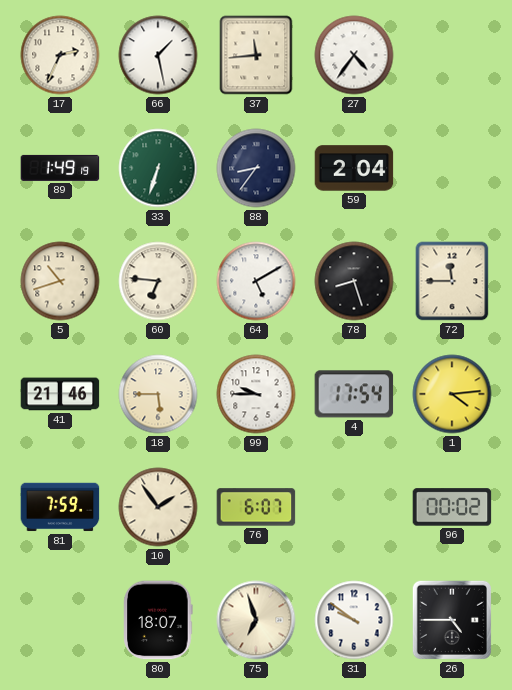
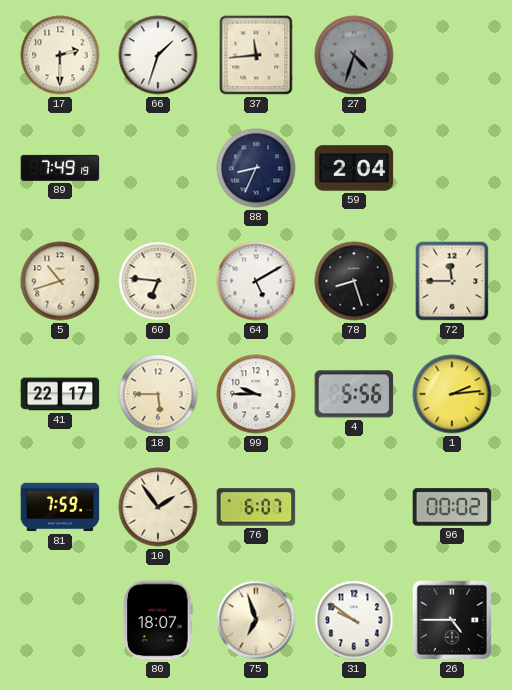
17: 2:34 -> 2:30
66: 1:28 -> 1:33
27: 4:36 -> 4:33
27 dial: white -> grey
89: 1:49 -> 7:49
33: 6:33 -> none
88: 8:36 -> 8:34
41: 21:46 -> 22:17
4: 17:54 -> 5:56
1: 4:14 -> 2:14
